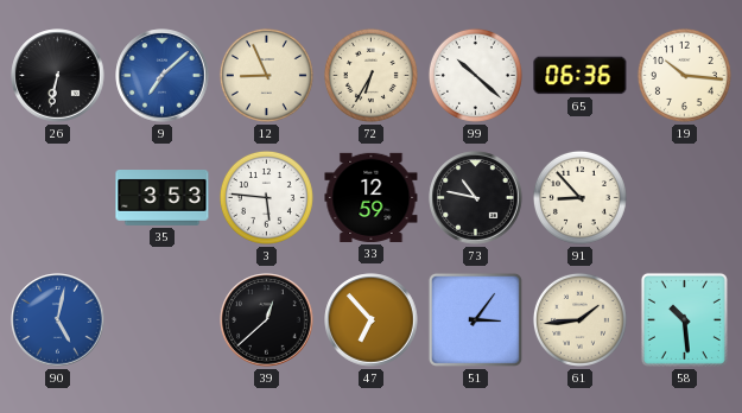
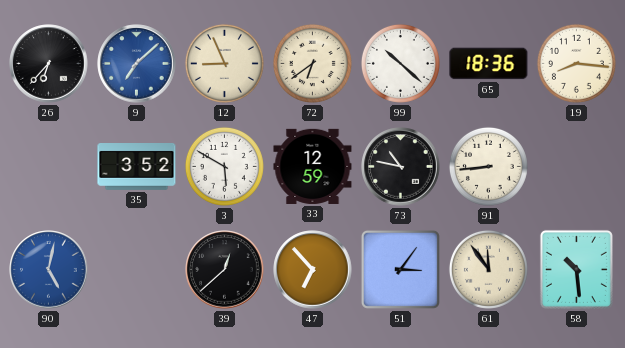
26: 6:32 -> 6:37
72: 6:35 -> 6:39
65: 06:36 -> 18:36
19: 10:16 -> 8:16
35: 3:53 -> 3:52
3: 5:46 -> 5:50
91: 8:53 -> 8:44
61: 1:44 -> 11:54
